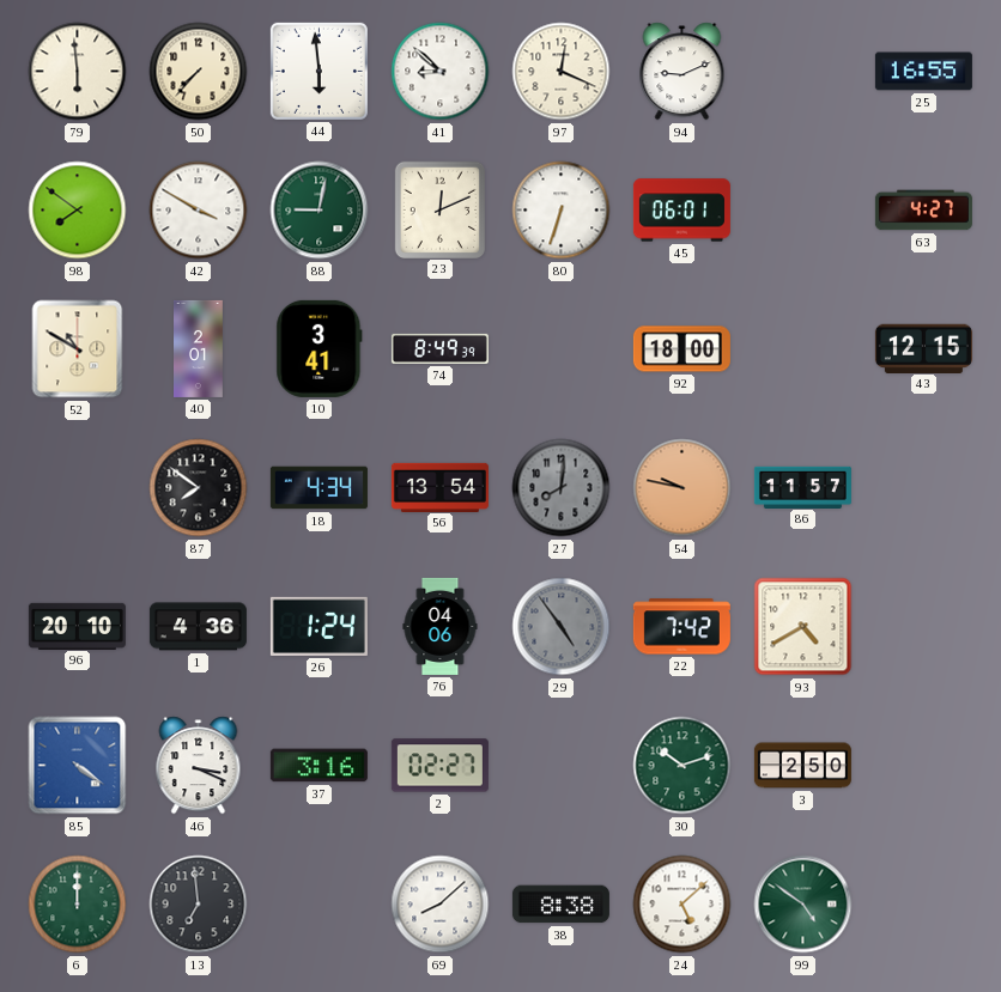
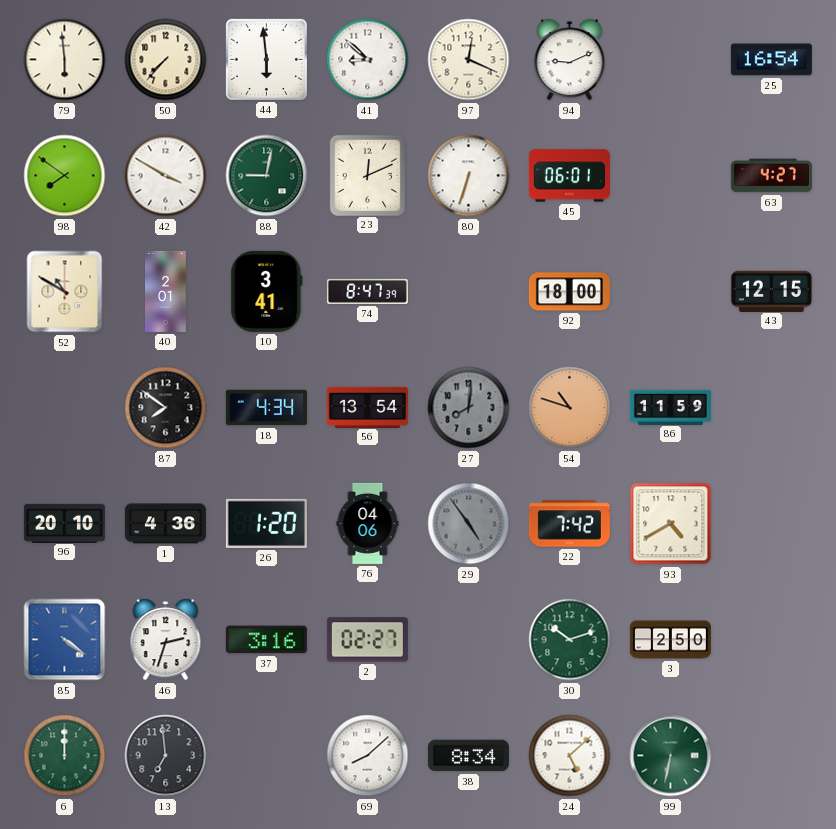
25: 16:55 -> 16:54
74: 8:49 -> 8:47
54: 9:47 -> 10:48
86: 11:57 -> 11:59
26: 1:24 -> 1:20
46: 3:19 -> 2:33
38: 8:38 -> 8:34
99: 4:51 -> 6:32
